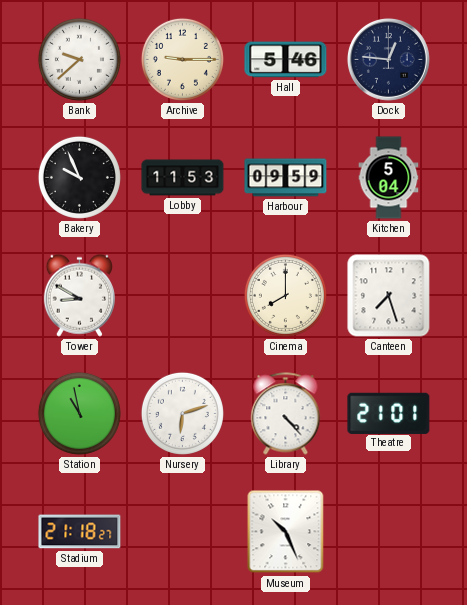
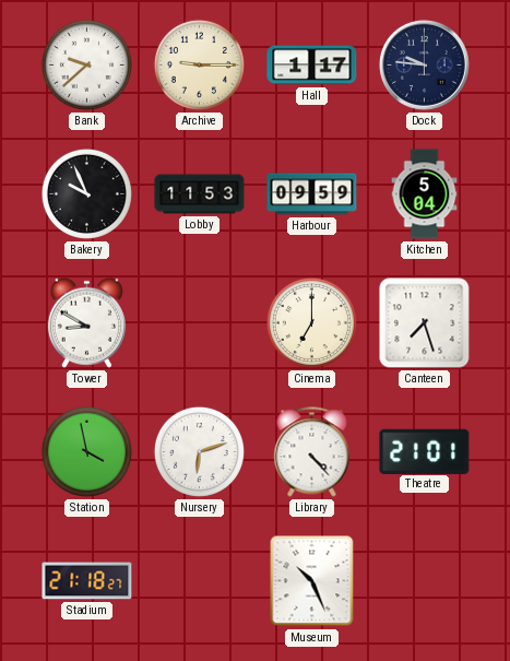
Hall: 5:46 -> 1:17
Dock: 12:46 -> 9:46
Cinema: 8:00 -> 7:00
Station: 10:58 -> 3:58
